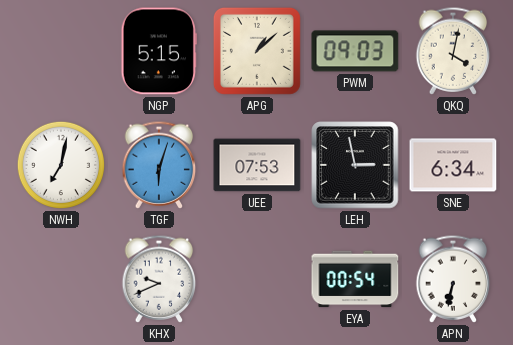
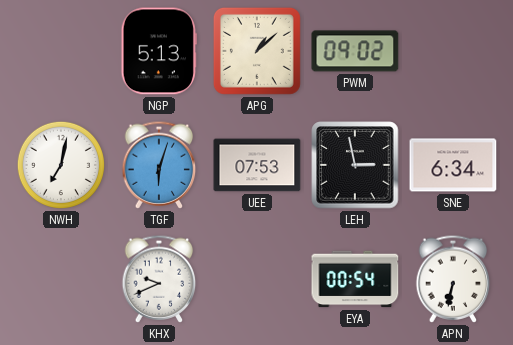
NGP: 5:15 -> 5:13
PWM: 09:03 -> 09:02
QKQ: 4:02 -> none
